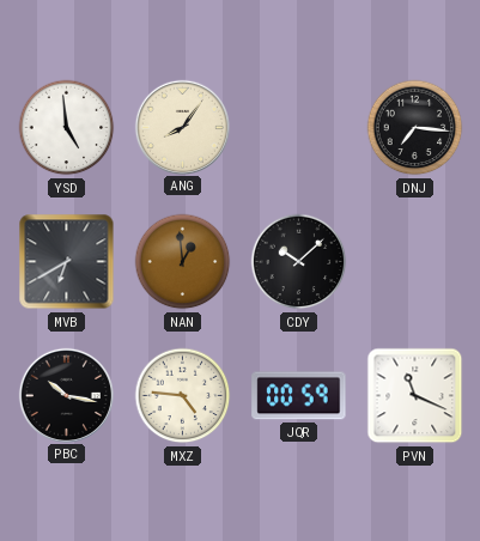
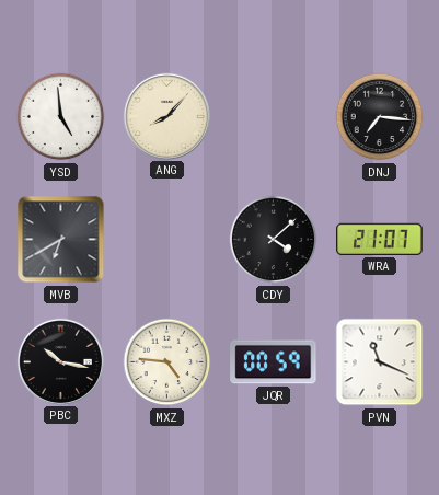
ANG: 8:06 -> 8:07
NAN: 12:59 -> none
CDY: 10:08 -> 4:08
WRA: none -> 21:07
